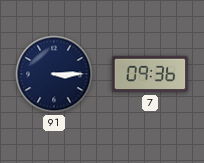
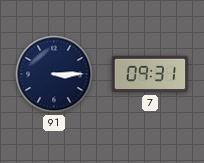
7: 09:36 -> 09:31
